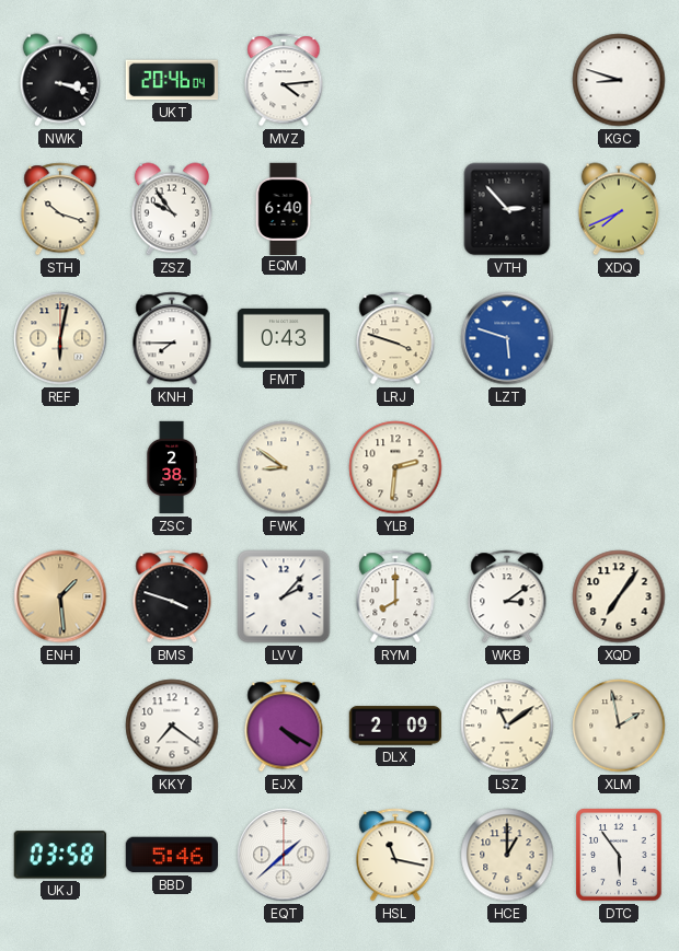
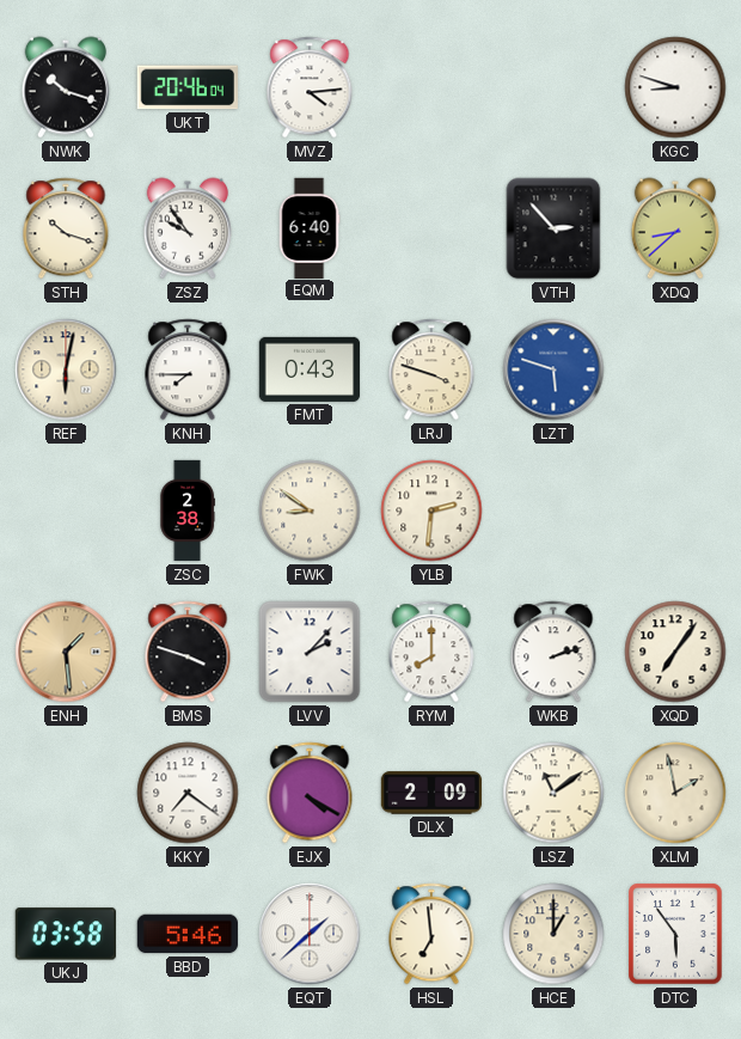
NWK: 3:18 -> 10:18
XDQ: 7:41 -> 8:38
WKB: 3:09 -> 2:12
HSL: 11:17 -> 6:59
